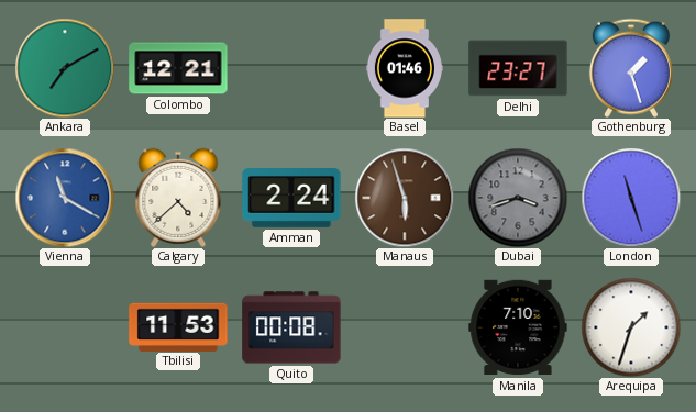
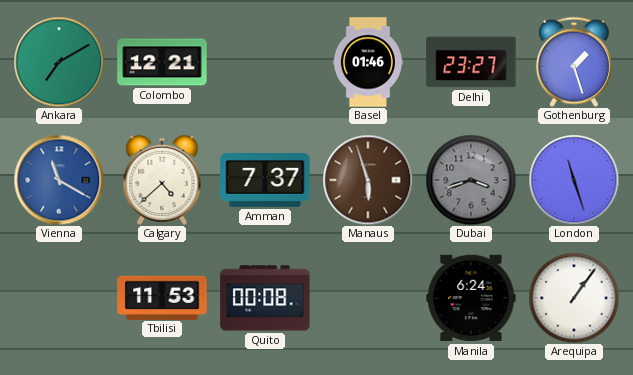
Amman: 2:24 -> 7:37
Manila: 7:10 -> 6:24
Arequipa: 1:33 -> 1:06
